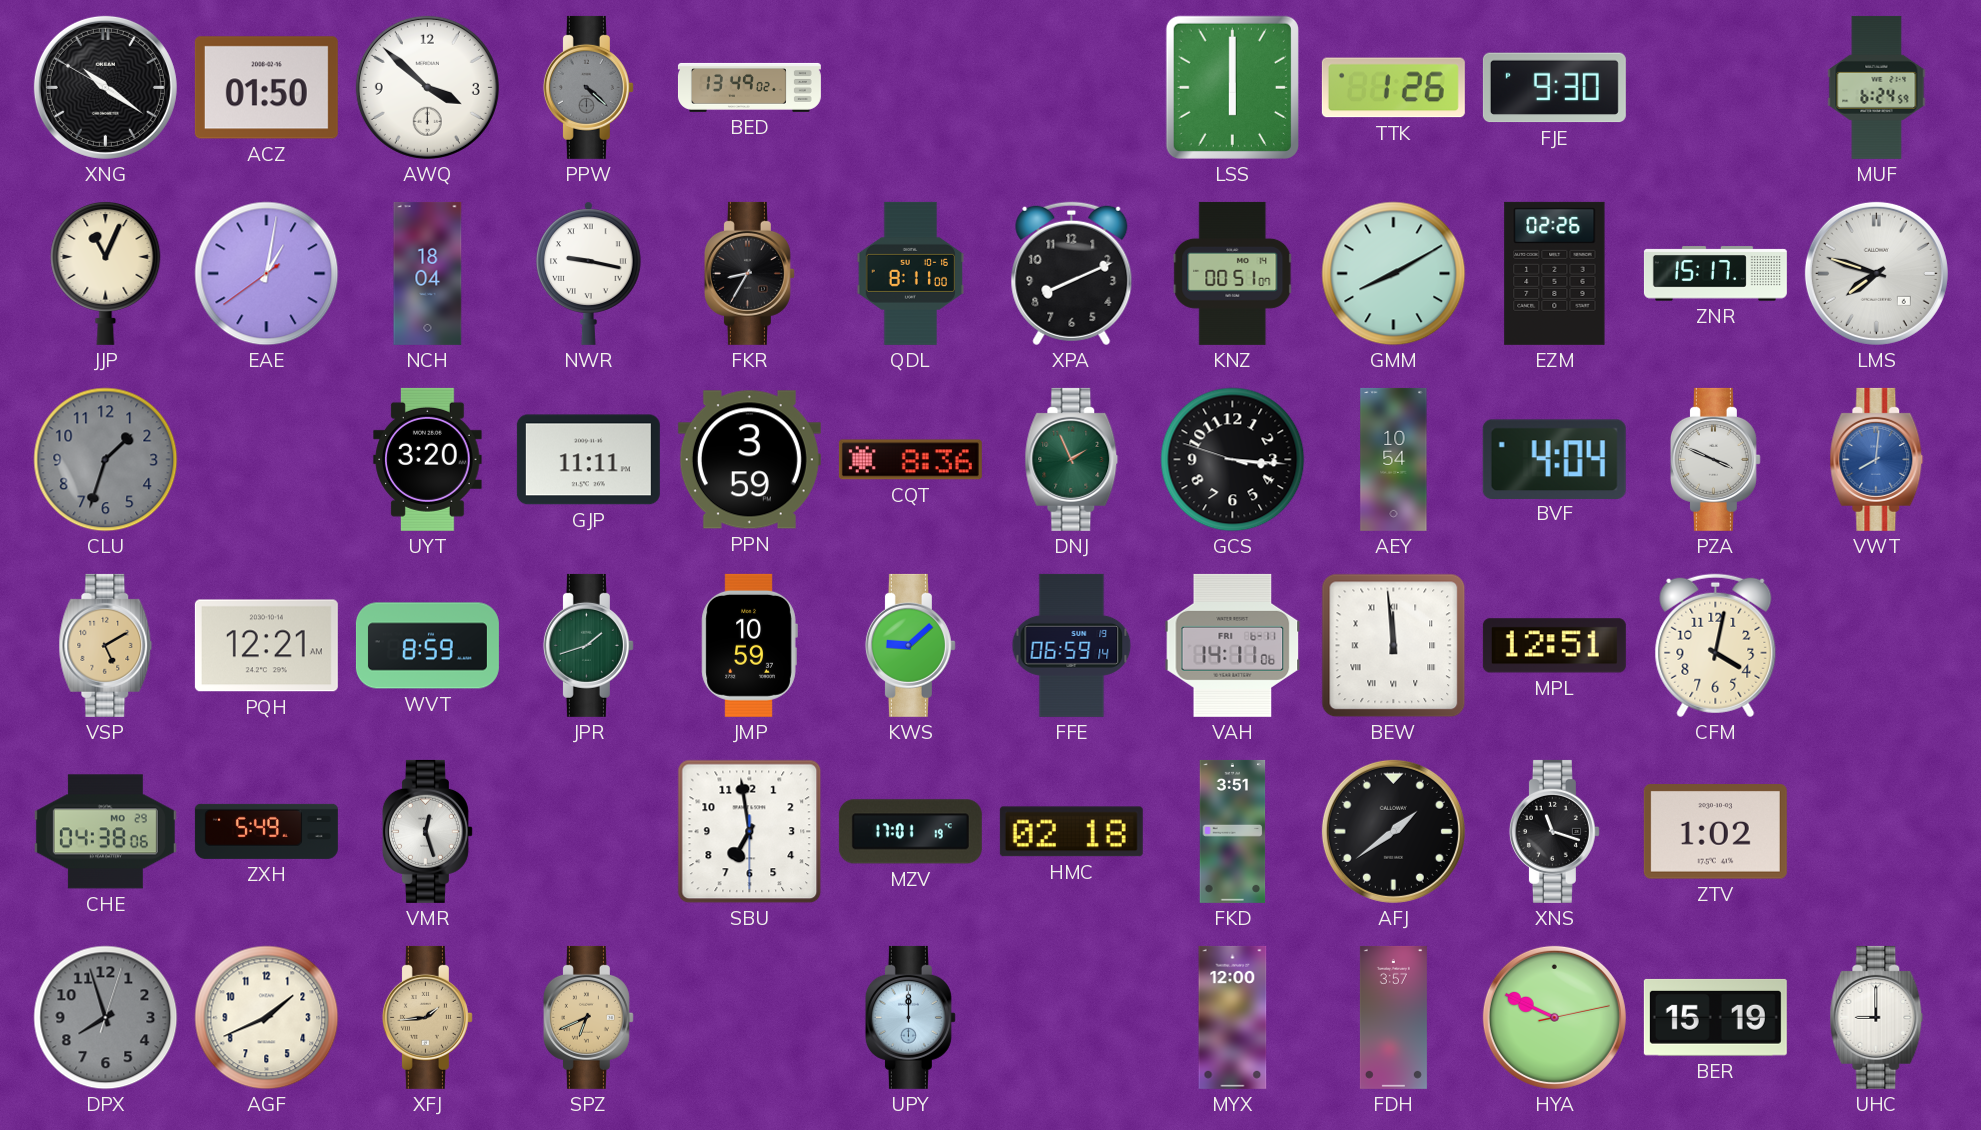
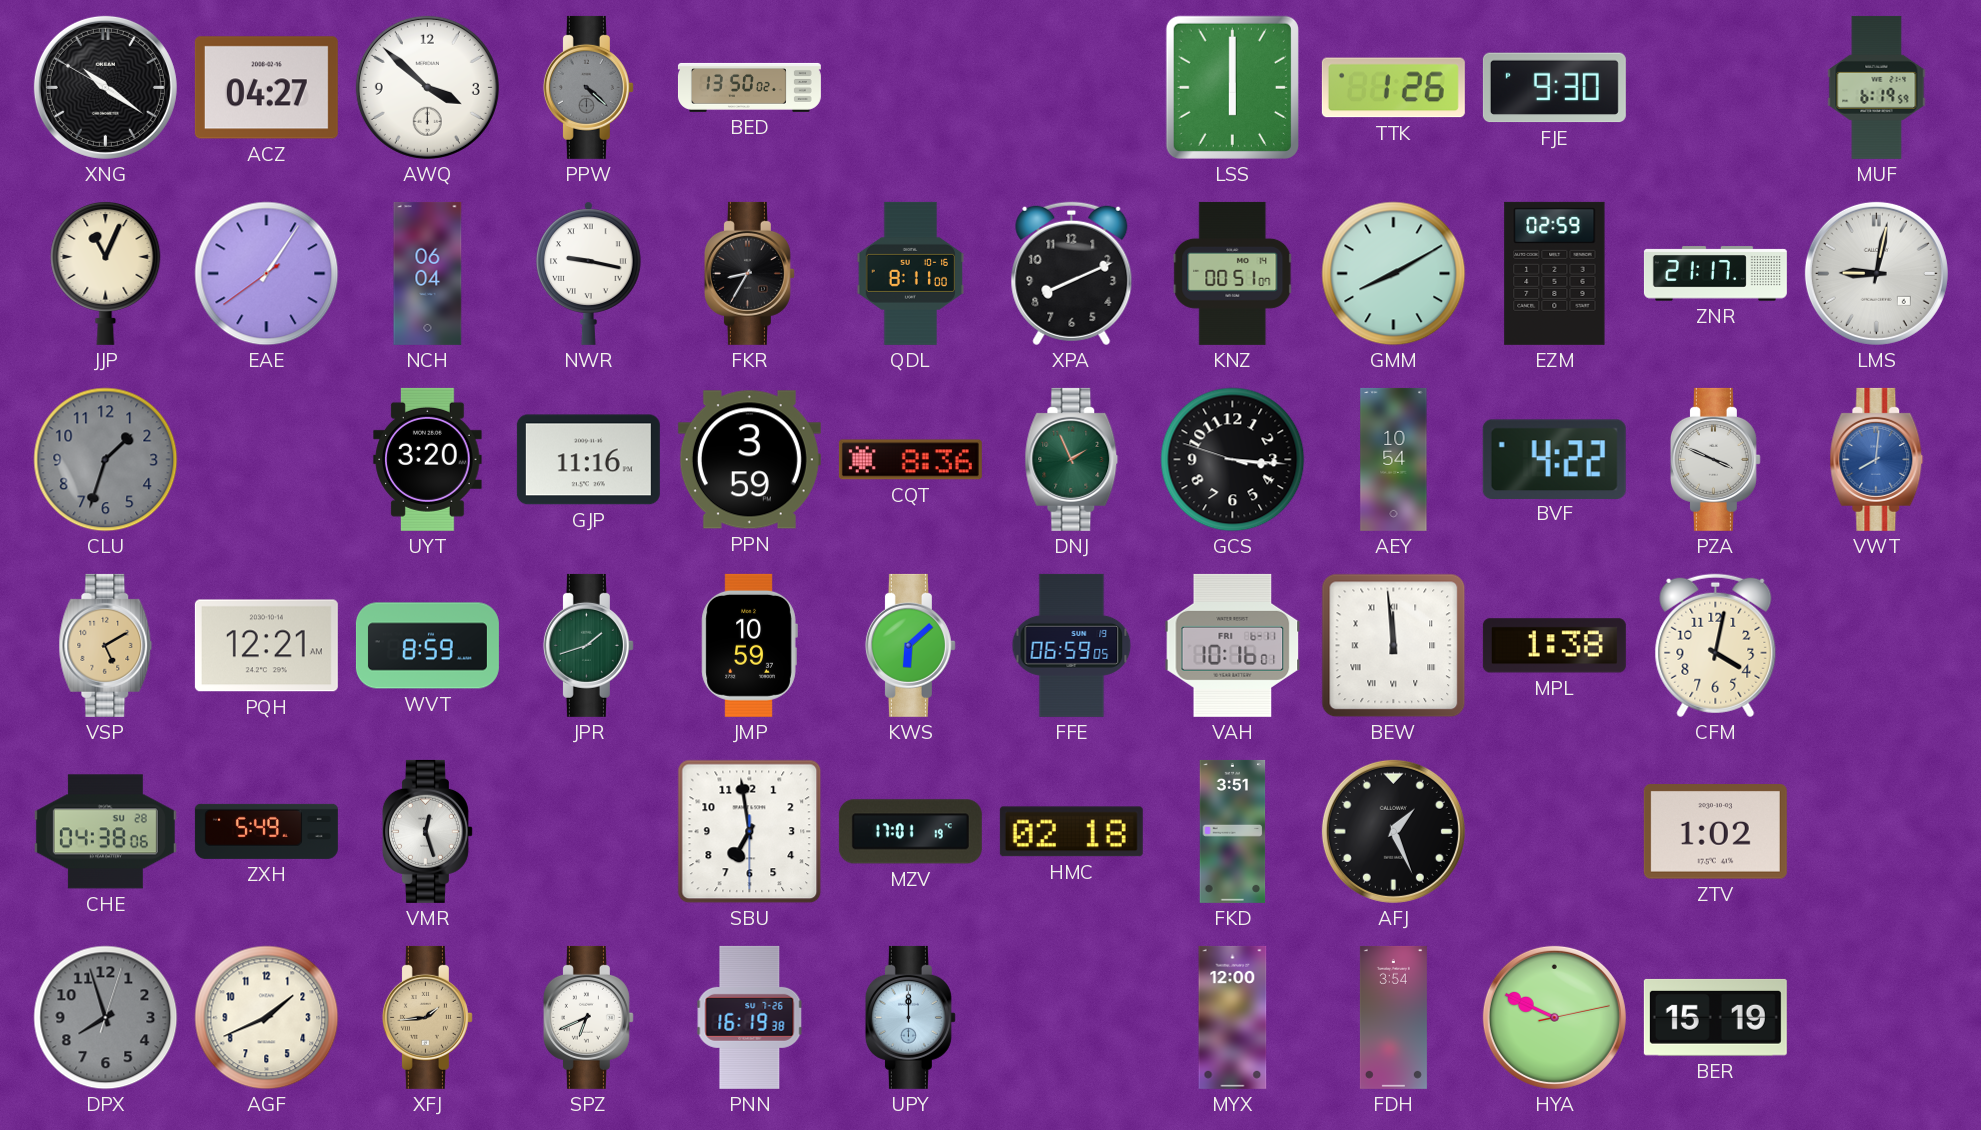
ACZ: 01:50 -> 04:27
BED: 13:49 -> 13:50
MUF: 6:24 -> 6:19
EAE: 1:01 -> 1:05
NCH: 18:04 -> 06:04
EZM: 02:26 -> 02:59
ZNR: 15:17 -> 21:17
LMS: 7:48 -> 9:02
GJP: 11:11 -> 11:16
BVF: 4:04 -> 4:22
KWS: 9:08 -> 6:08
FFE: 06:59:14 -> 06:59:05
VAH: 14:11 -> 10:16
MPL: 12:51 -> 1:38
CHE date: MO 29 -> SU 28
AFJ: 1:39 -> 1:26
XNS: 11:18 -> none
SPZ dial: champagne -> white
PNN: none -> 16:19
FDH: 3:57 -> 3:54
UHC: 9:00 -> none
